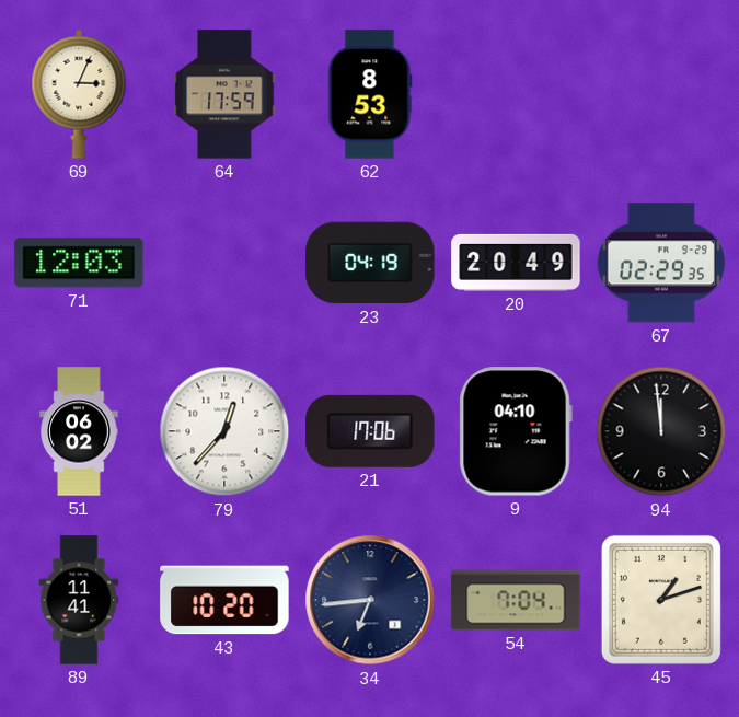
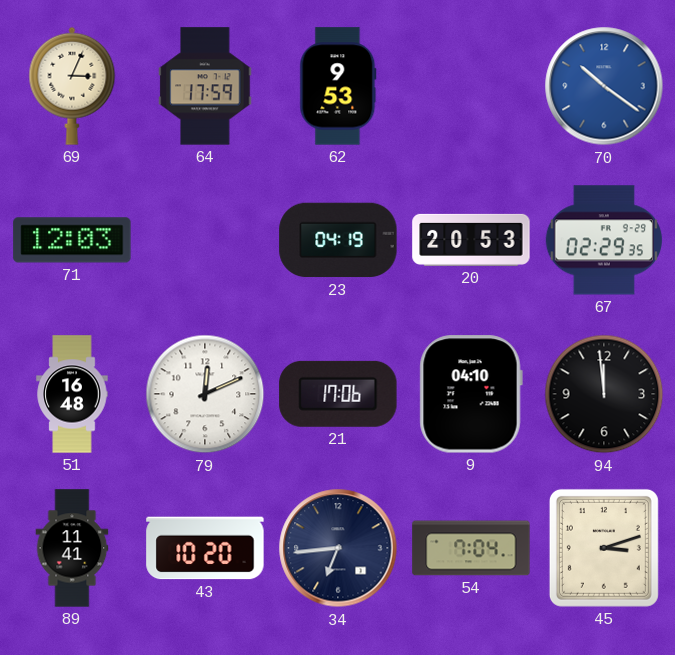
62: 8:53 -> 9:53
70: none -> 10:21
20: 20:49 -> 20:53
51: 06:02 -> 16:48
79: 12:37 -> 12:11
45: 1:12 -> 3:12
